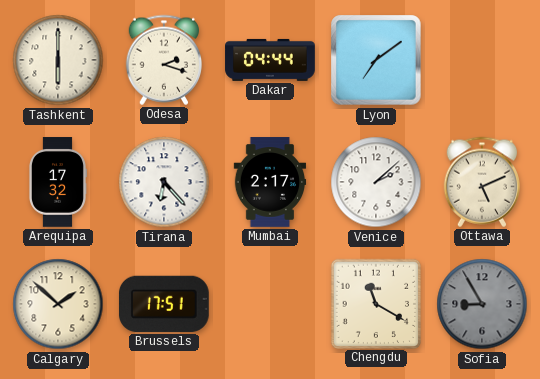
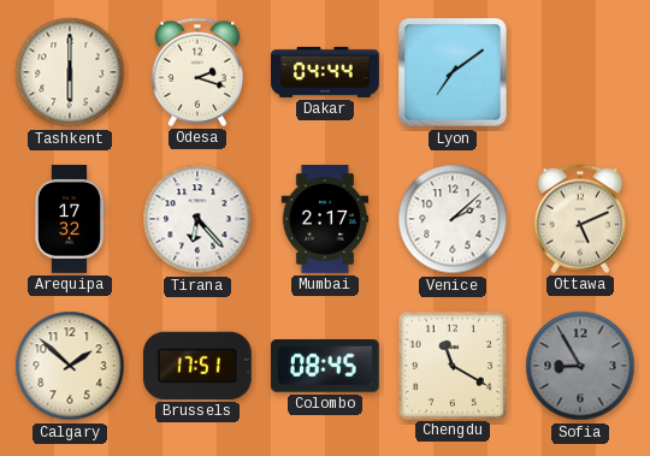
Colombo: none -> 08:45
